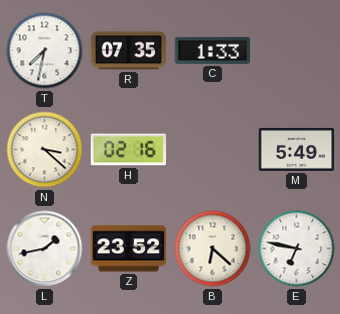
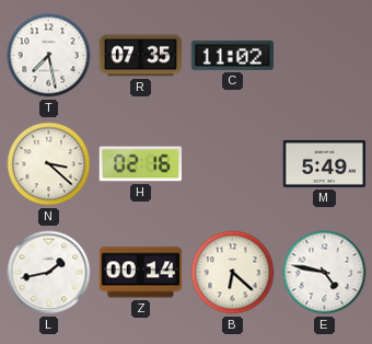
T: 7:32 -> 7:28
C: 1:33 -> 11:02
Z: 23:52 -> 00:14
E: 6:47 -> 4:47
